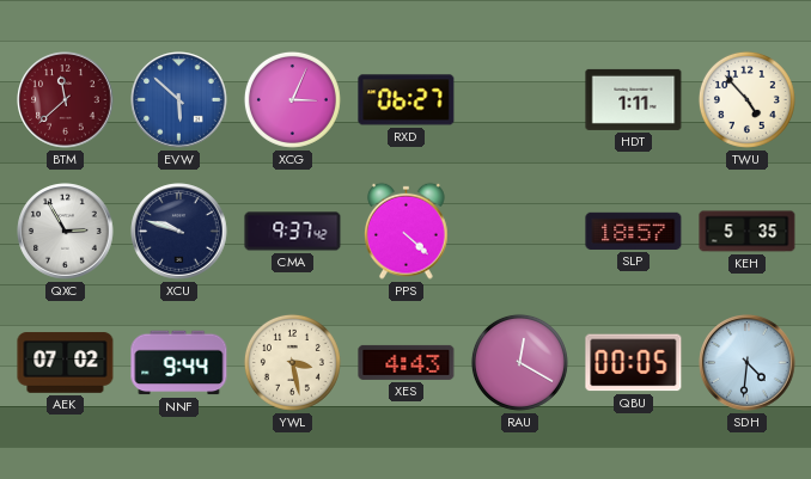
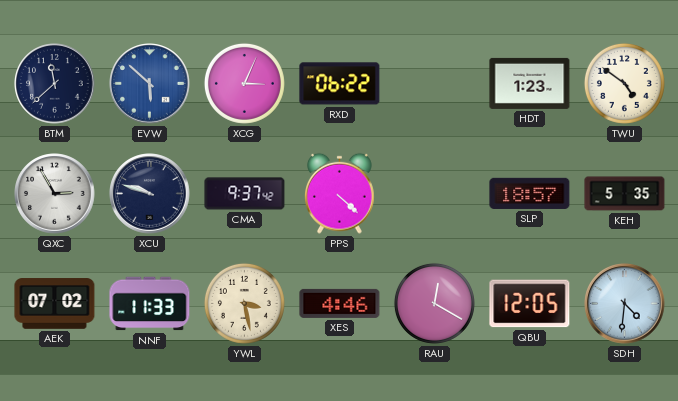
BTM dial: burgundy -> navy
RXD: 06:27 -> 06:22
HDT: 1:11 -> 1:23
TWU: 4:53 -> 4:51
NNF: 9:44 -> 11:33
XES: 4:43 -> 4:46
QBU: 00:05 -> 12:05
